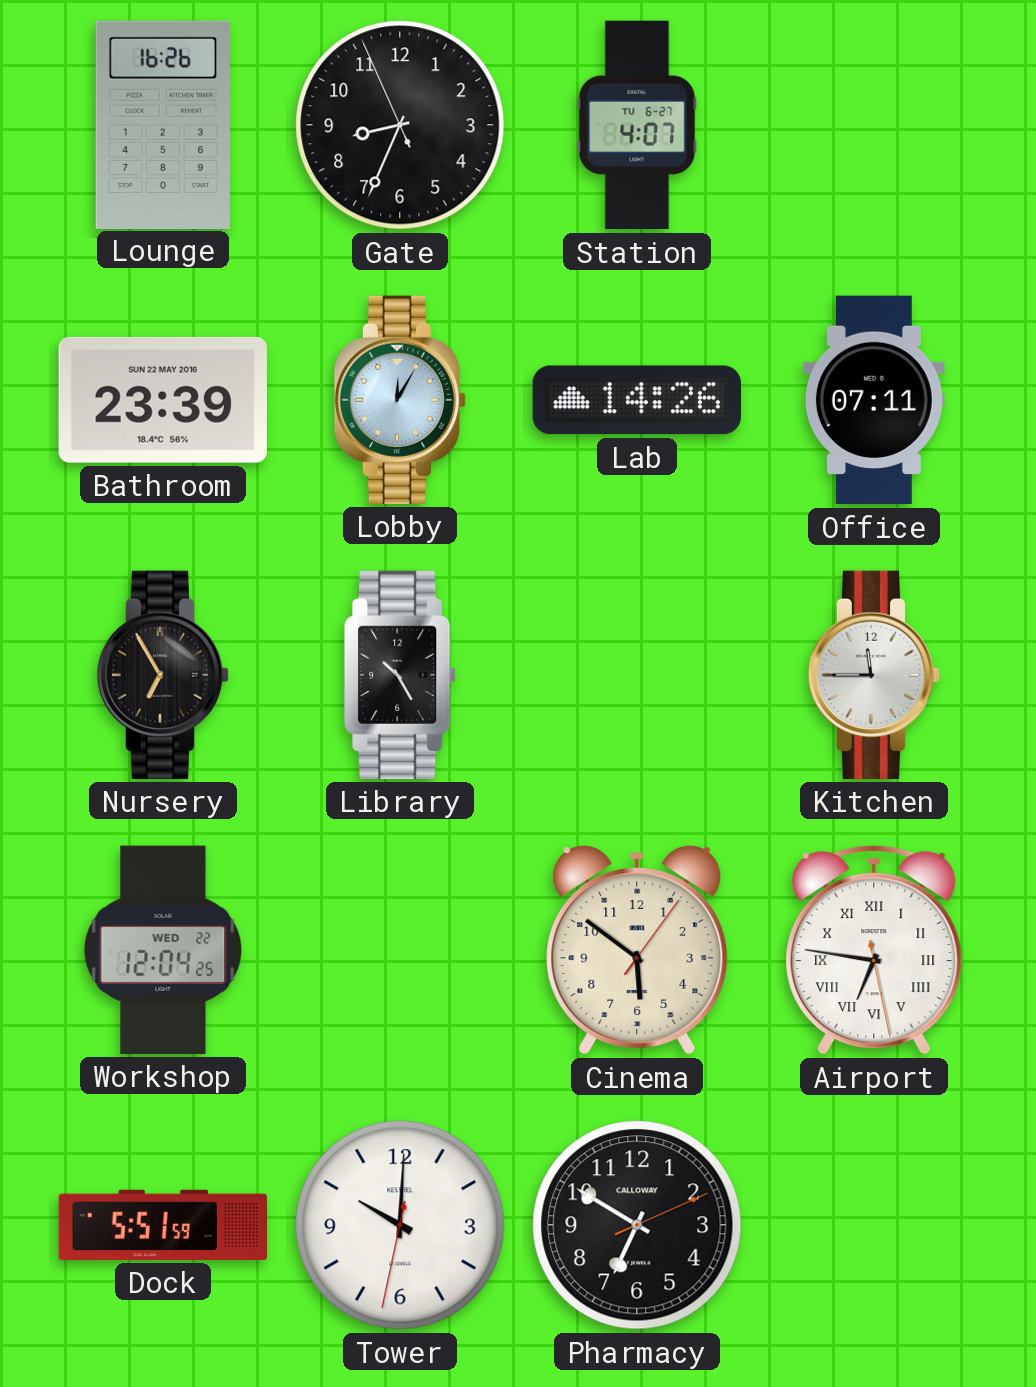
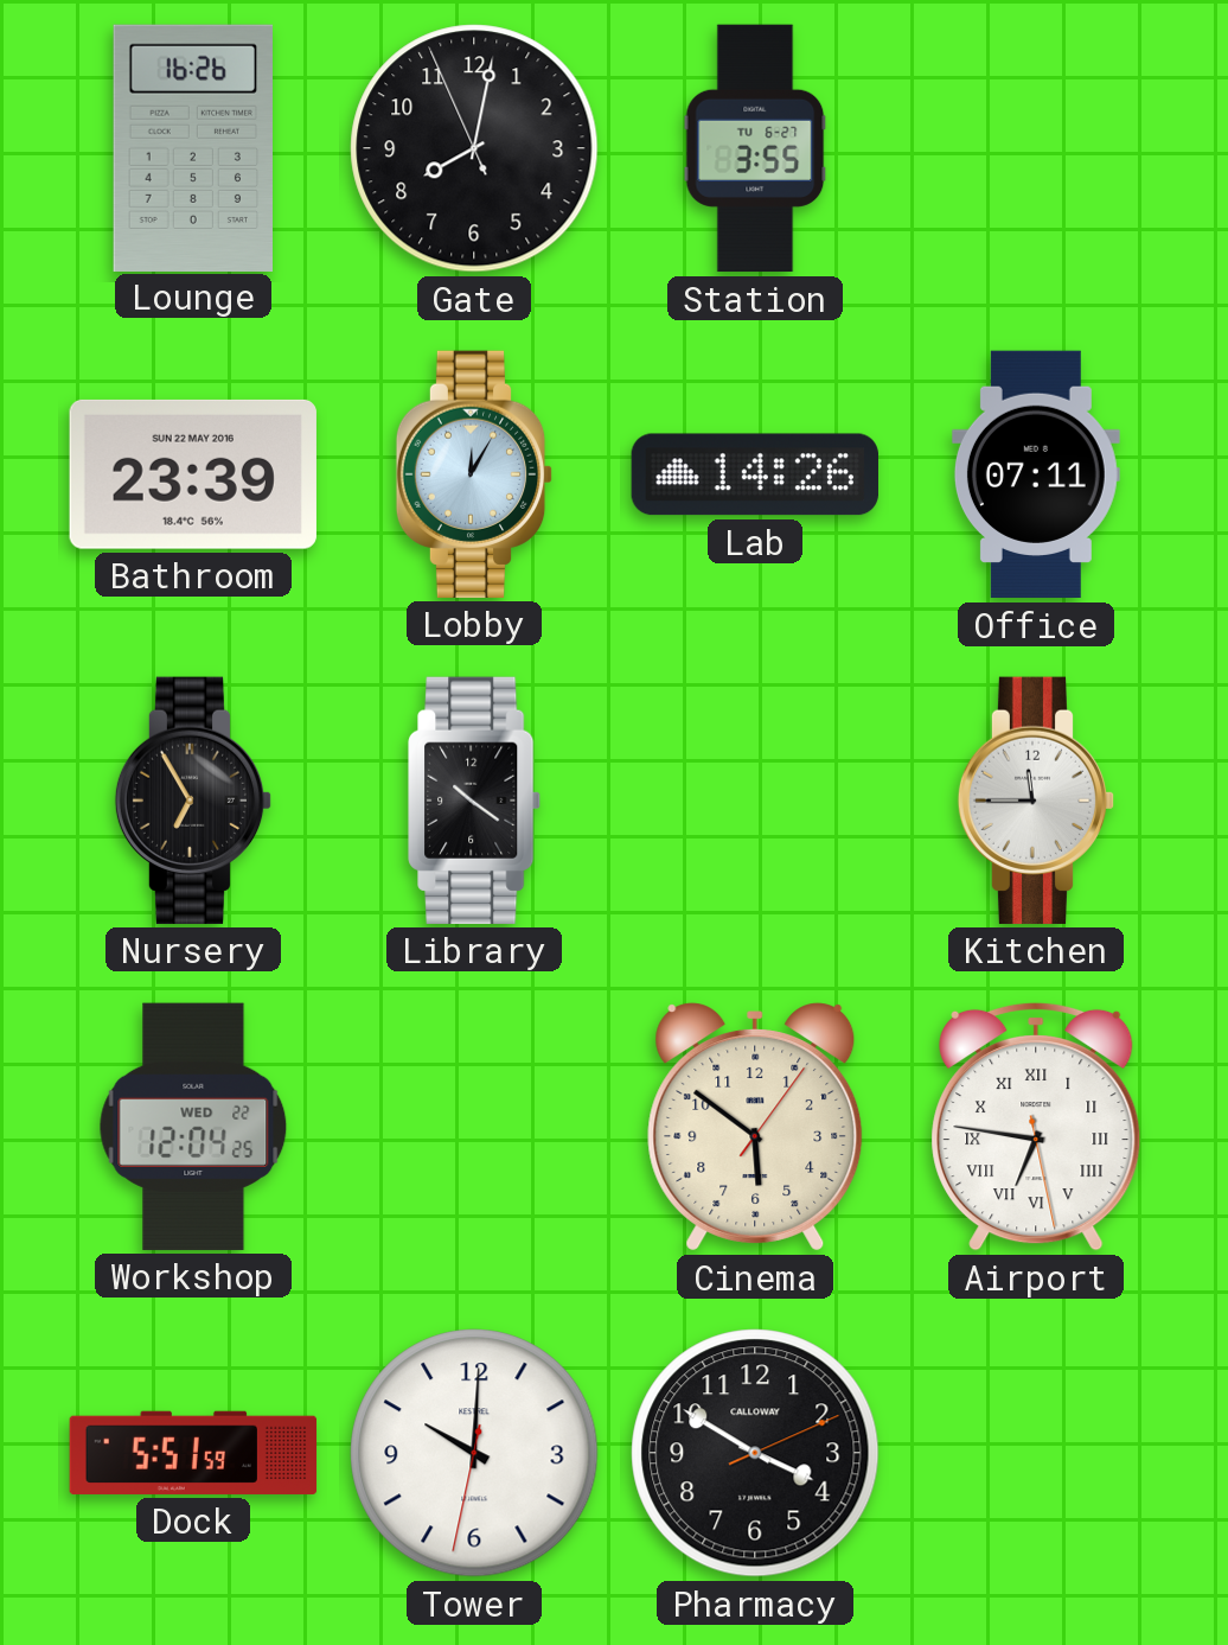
Gate: 8:33 -> 8:01
Station: 4:07 -> 3:55
Library: 10:25 -> 10:21
Pharmacy: 6:50 -> 3:50
